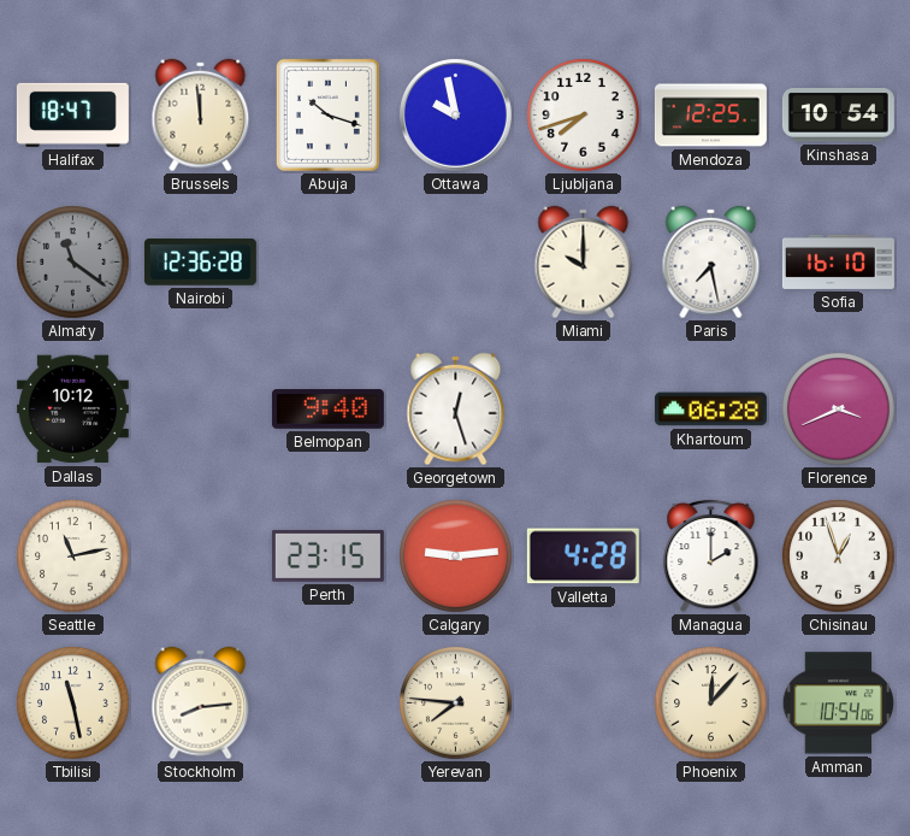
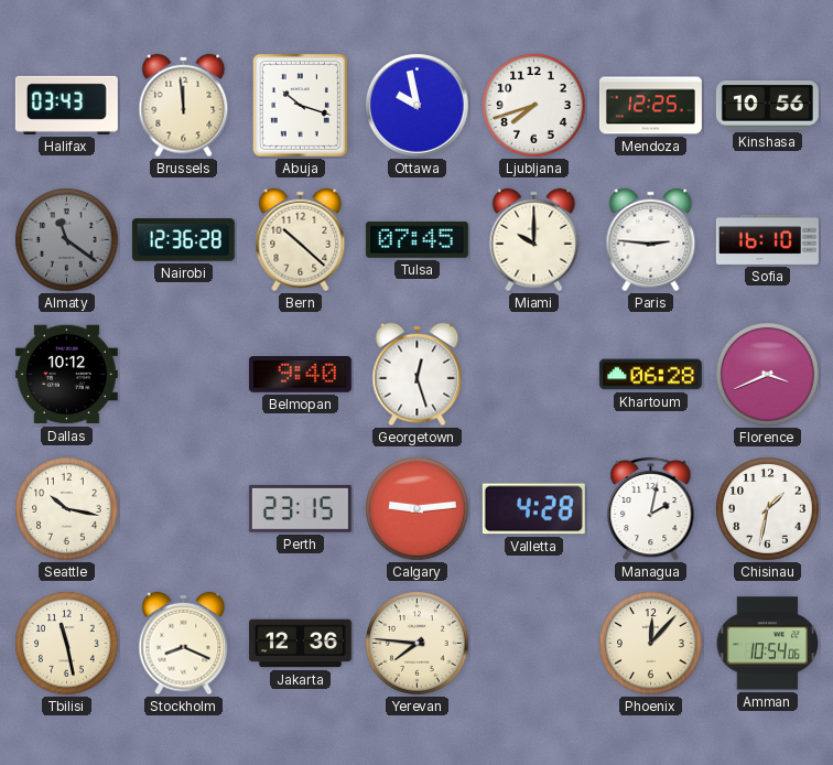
Halifax: 18:47 -> 03:43
Kinshasa: 10:54 -> 10:56
Bern: none -> 10:22
Tulsa: none -> 07:45
Paris: 7:28 -> 2:46
Seattle: 11:13 -> 10:17
Managua: 2:00 -> 2:02
Chisinau: 12:57 -> 1:32
Stockholm: 8:14 -> 8:19
Jakarta: none -> 12:36
